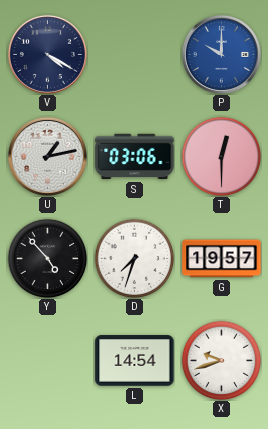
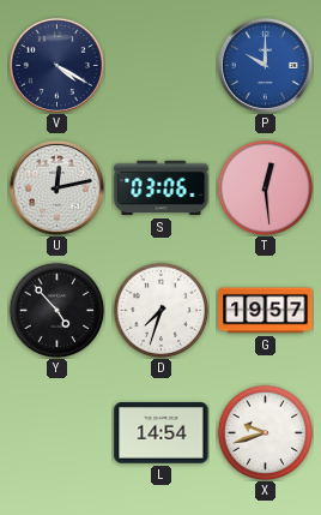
U: 1:13 -> 12:13
T: 12:30 -> 12:29
